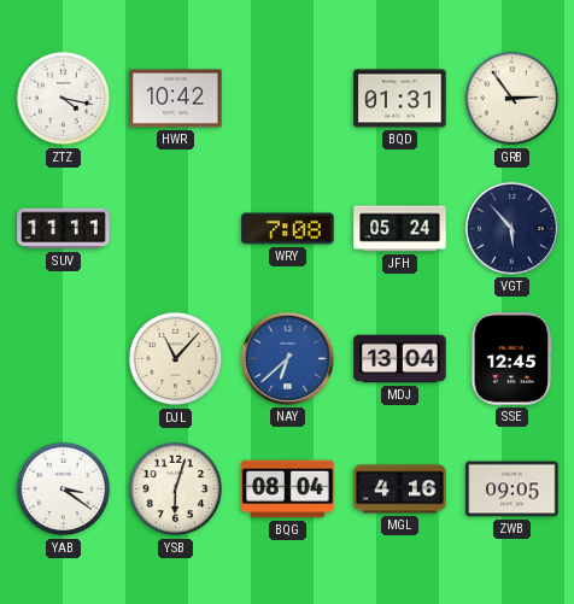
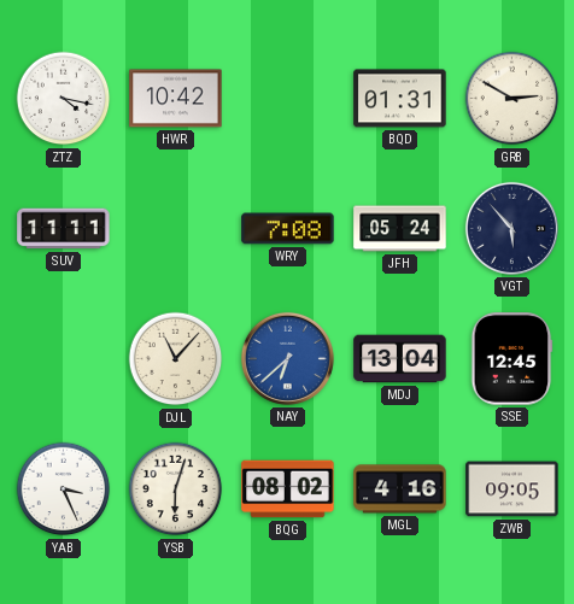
GRB: 2:54 -> 2:50
YAB: 3:21 -> 3:26
BQG: 08:04 -> 08:02
